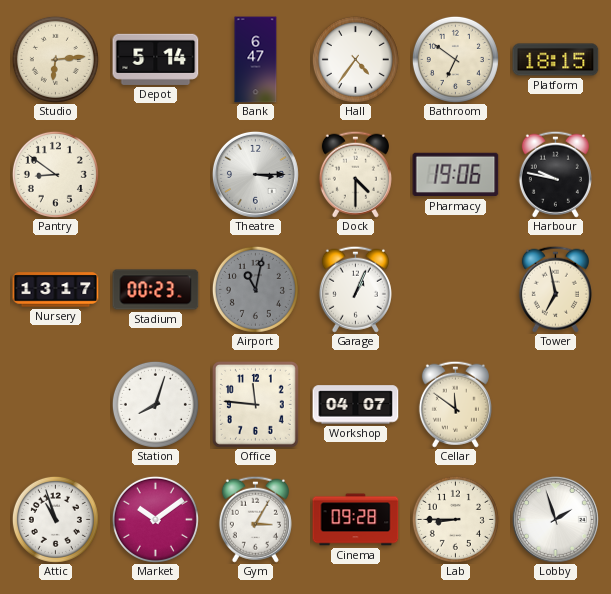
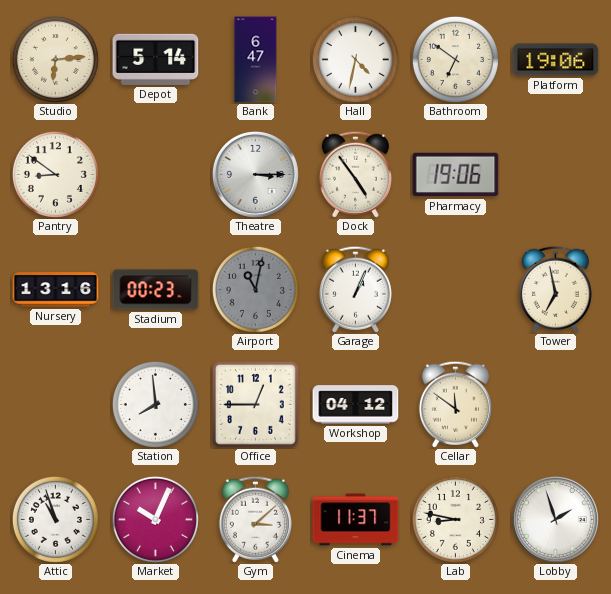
Hall: 4:36 -> 4:32
Platform: 18:15 -> 19:06
Dock: 4:30 -> 4:54
Harbour: 9:47 -> none
Nursery: 13:17 -> 13:16
Station: 8:03 -> 7:59
Office: 11:46 -> 12:45
Workshop: 04:07 -> 04:12
Market: 10:09 -> 10:04
Gym: 3:05 -> 3:08
Cinema: 09:28 -> 11:37
Lab: 8:45 -> 8:47
